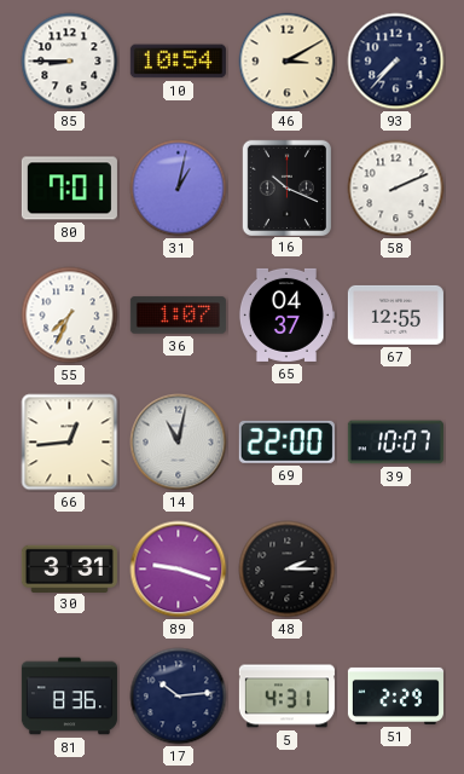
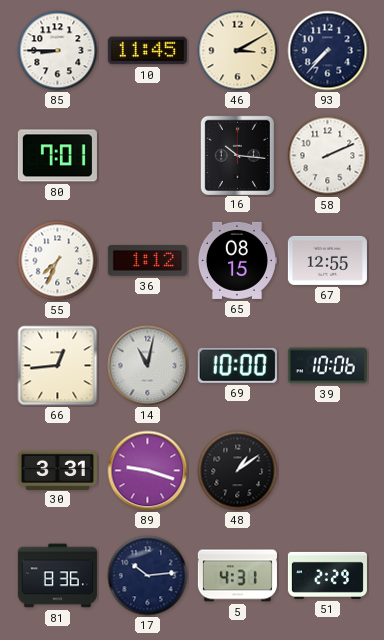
10: 10:54 -> 11:45
31: 1:02 -> none
16: 10:19 -> 10:16
36: 1:07 -> 1:12
65: 04:37 -> 08:15
69: 22:00 -> 10:00
39: 10:07 -> 10:06
48: 2:15 -> 1:09
